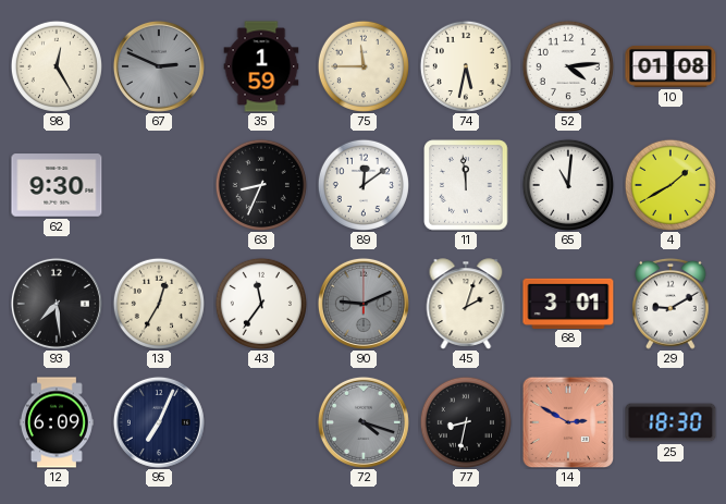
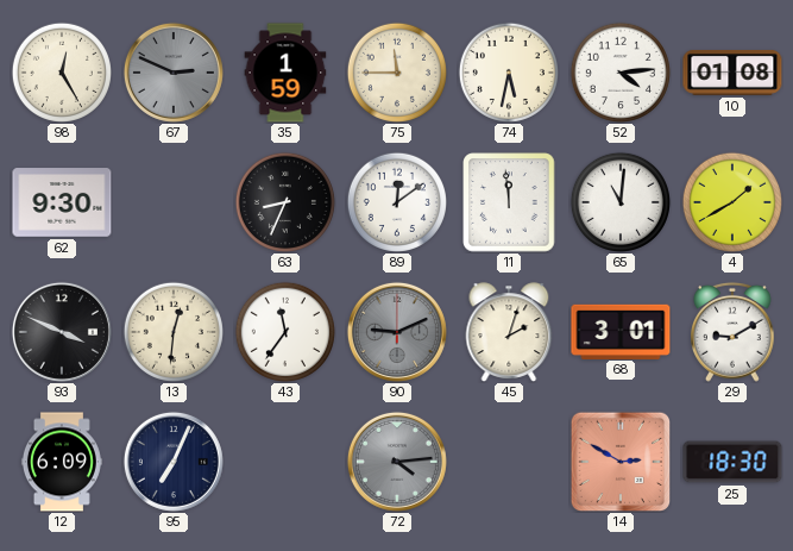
93: 7:29 -> 3:49
13: 12:35 -> 12:31
72: 4:18 -> 4:14
77: 8:32 -> none
